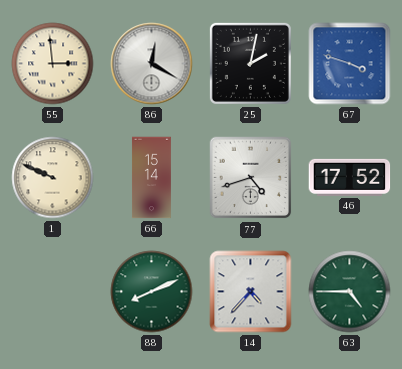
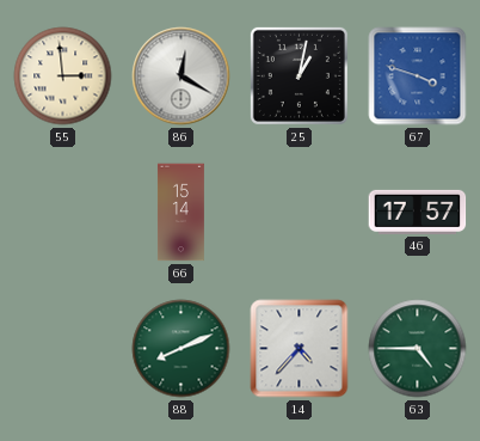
25: 2:02 -> 1:02
1: 9:49 -> none
77: 4:42 -> none
46: 17:52 -> 17:57
